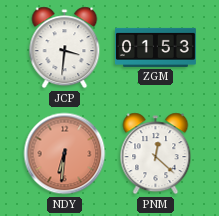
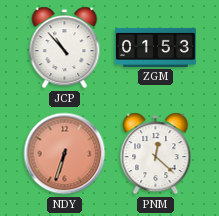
JCP: 3:31 -> 10:53
NDY: 6:31 -> 6:33
